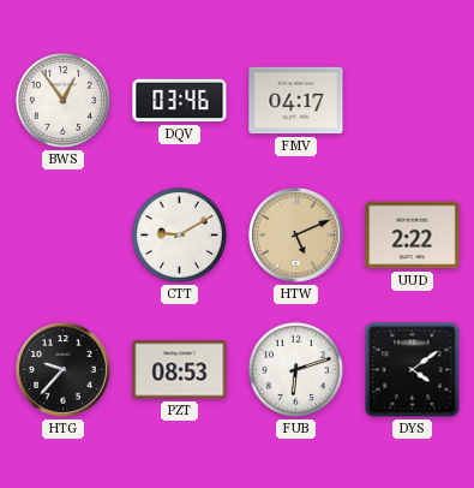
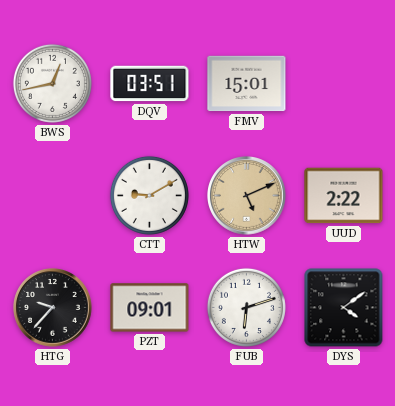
BWS: 12:54 -> 12:43
DQV: 03:46 -> 03:51
FMV: 04:17 -> 15:01
PZT: 08:53 -> 09:01
